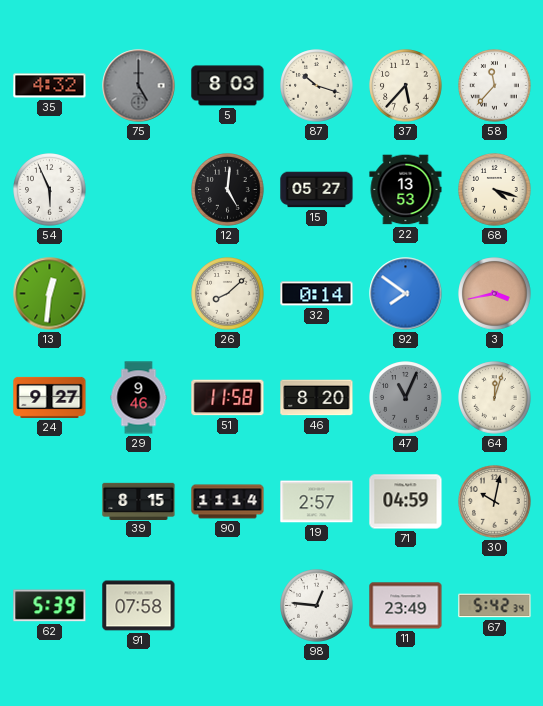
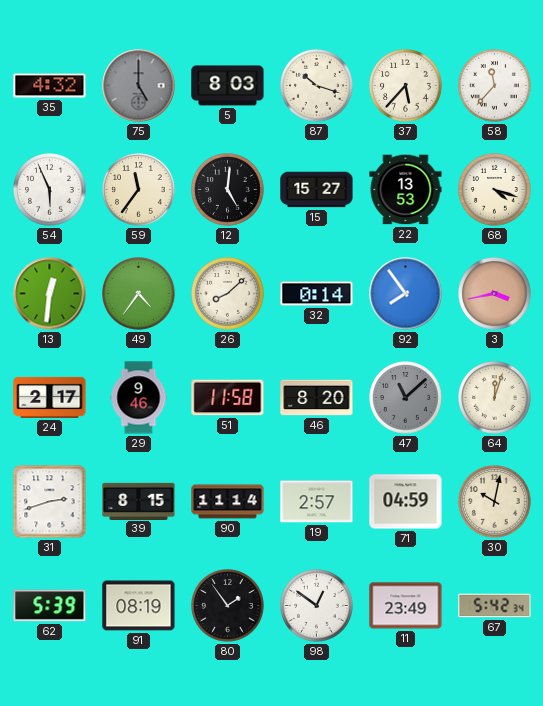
59: none -> 11:36
15: 05:27 -> 15:27
49: none -> 4:36
92: 7:51 -> 7:54
24: 9:27 -> 2:17
47: 11:04 -> 11:08
31: none -> 2:42
91: 07:58 -> 08:19
80: none -> 1:54
98: 12:46 -> 12:51
